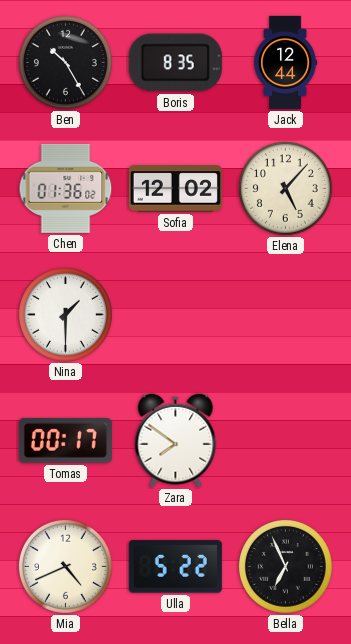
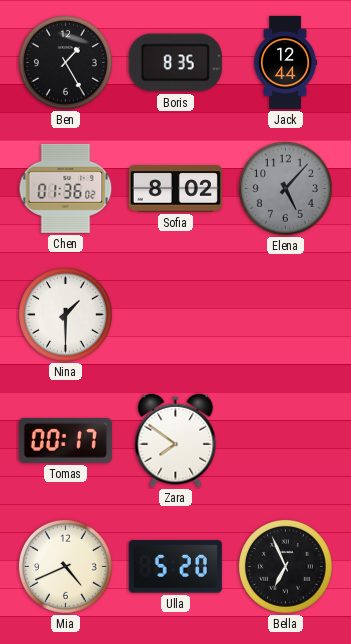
Ben: 10:25 -> 1:25
Sofia: 12:02 -> 8:02
Elena dial: cream -> grey
Ulla: 5:22 -> 5:20
